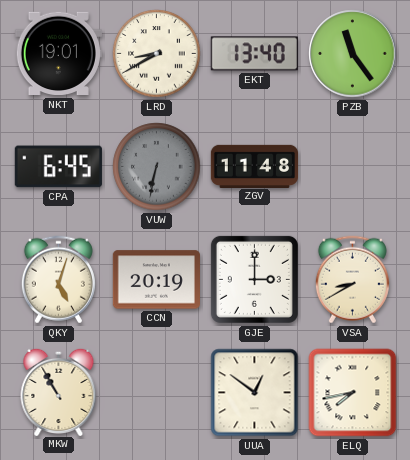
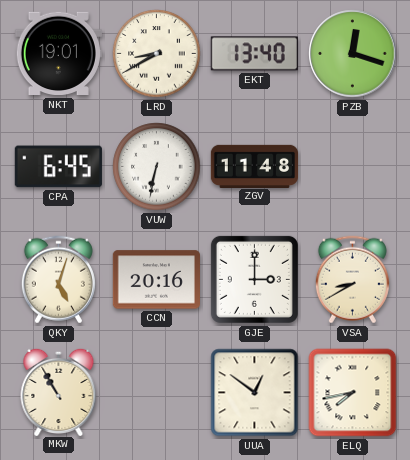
PZB: 11:24 -> 12:18
VUW dial: grey -> white
CCN: 20:19 -> 20:16
